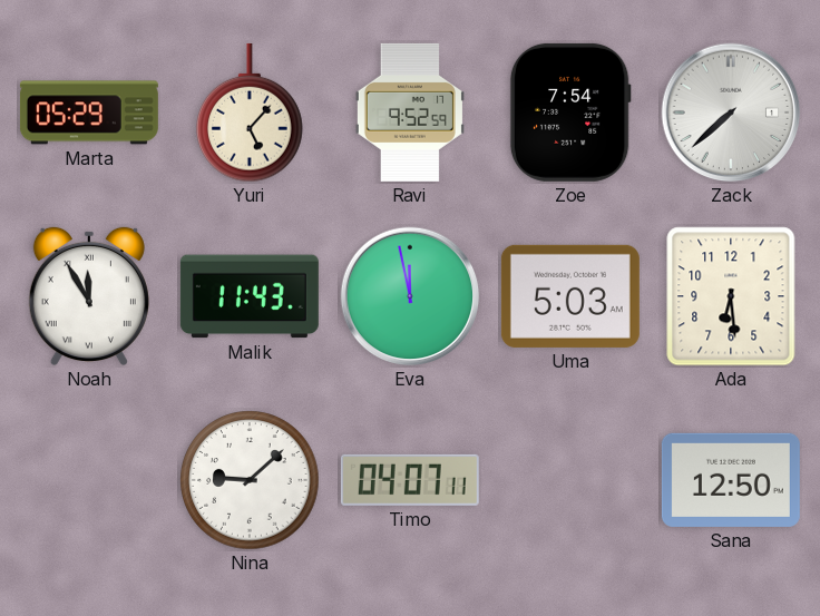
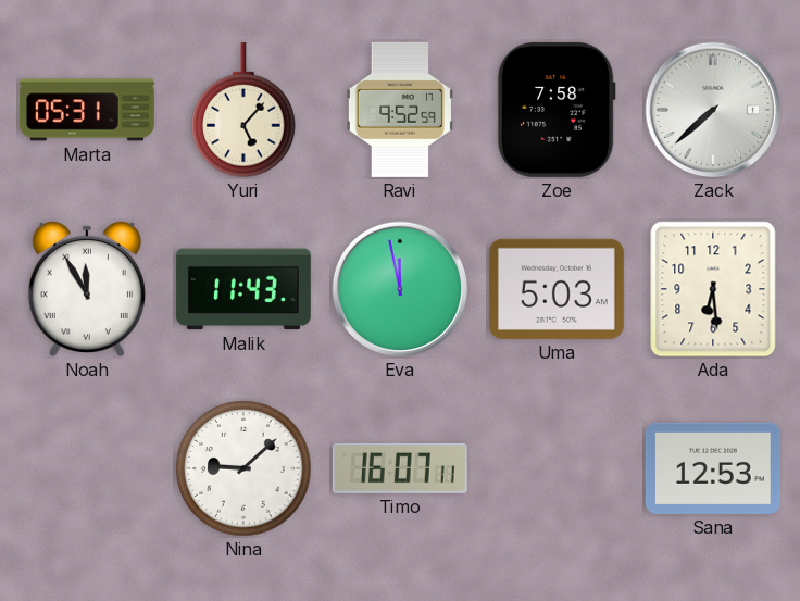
Marta: 05:29 -> 05:31
Zoe: 7:54 -> 7:58
Timo: 04:07 -> 16:07
Sana: 12:50 -> 12:53
